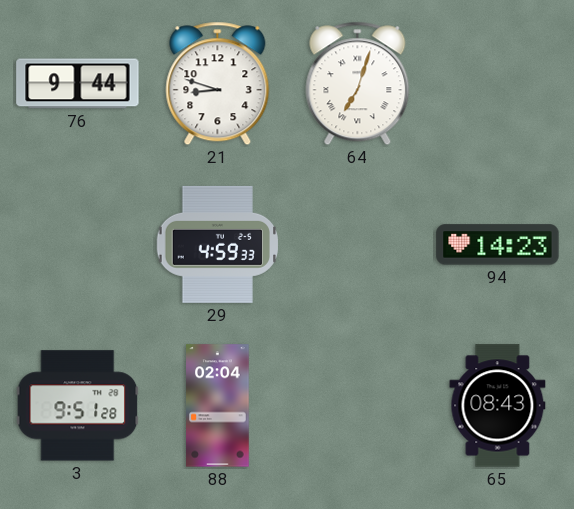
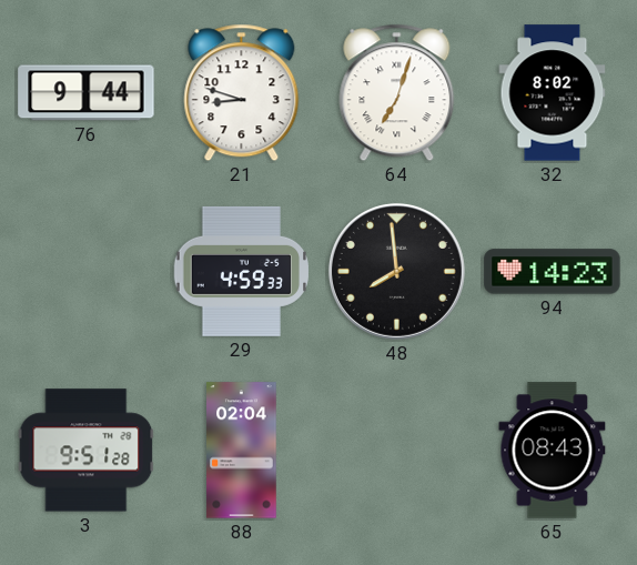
32: none -> 8:02
48: none -> 7:59
